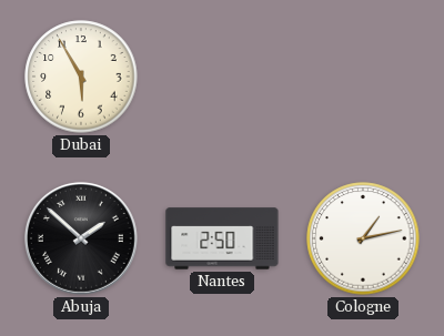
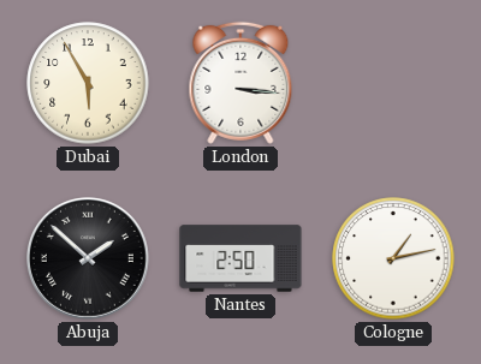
London: none -> 3:16
